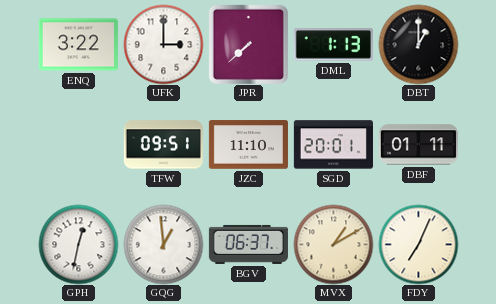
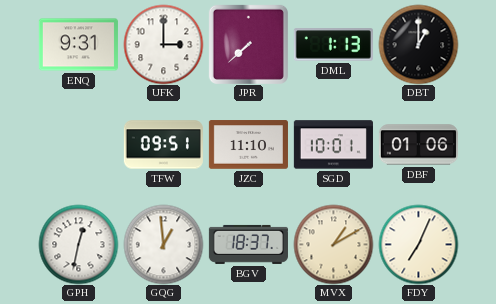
ENQ: 3:22 -> 9:31
SGD: 20:01 -> 10:01
DBF: 01:11 -> 01:06
BGV: 06:37 -> 18:37
